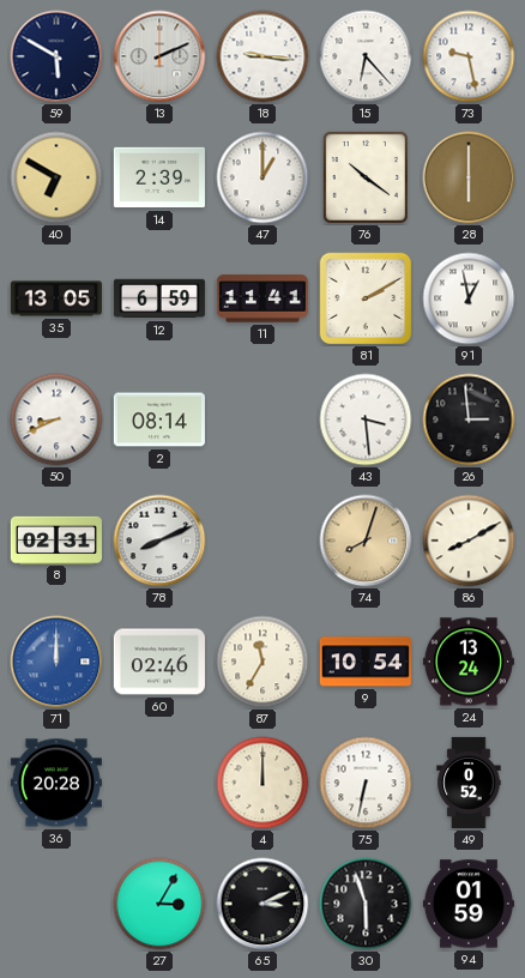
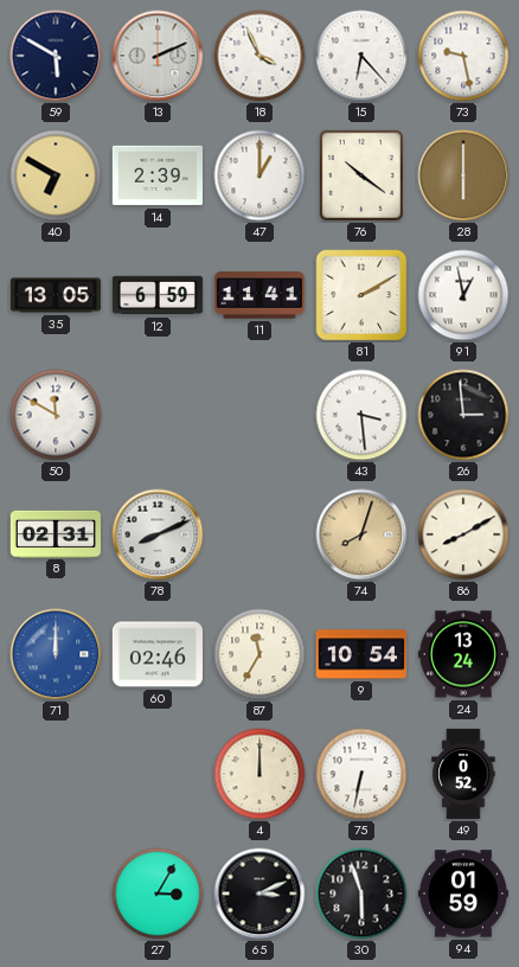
18: 9:16 -> 3:56
50: 8:41 -> 11:50
2: 08:14 -> none
36: 20:28 -> none
